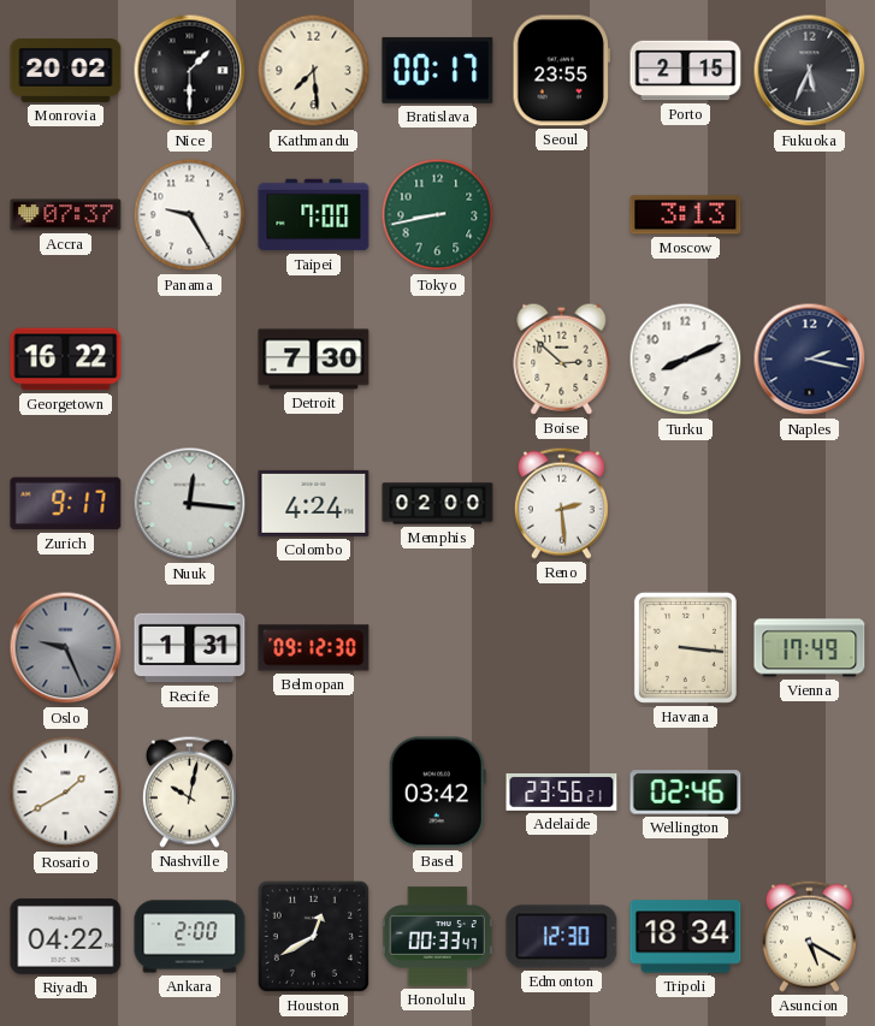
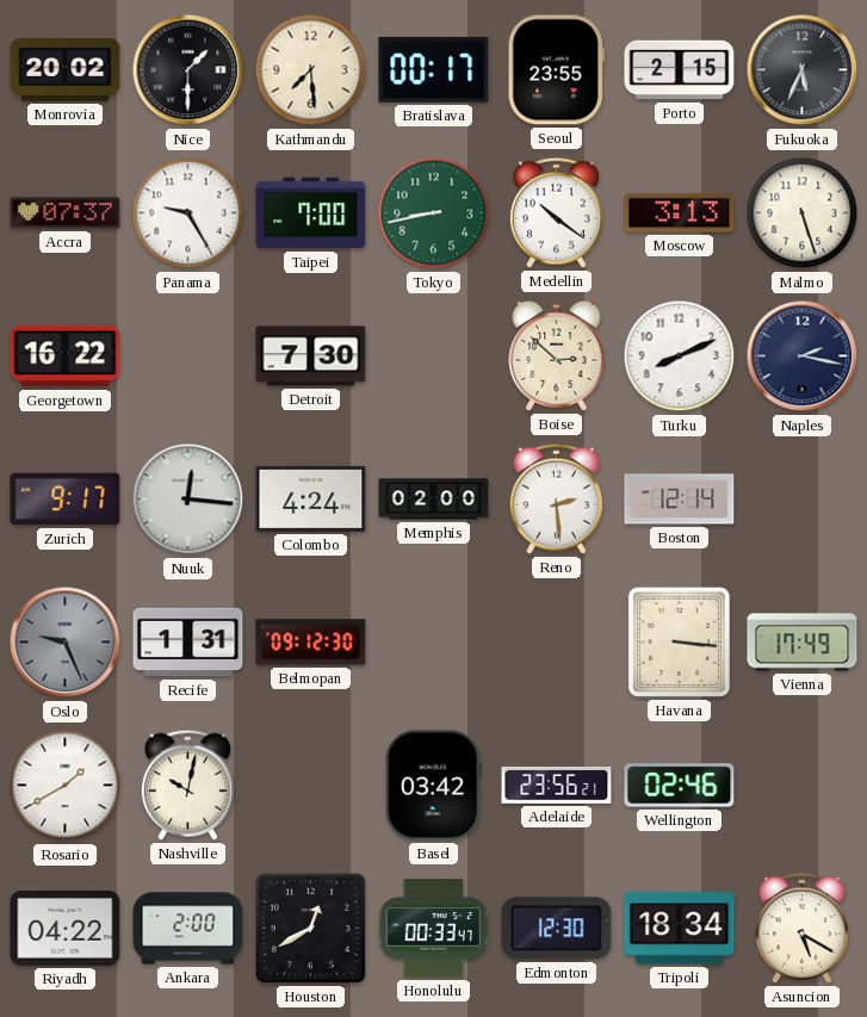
Medellin: none -> 10:21
Malmo: none -> 5:27
Boston: none -> 12:14
